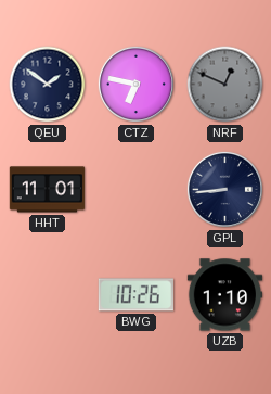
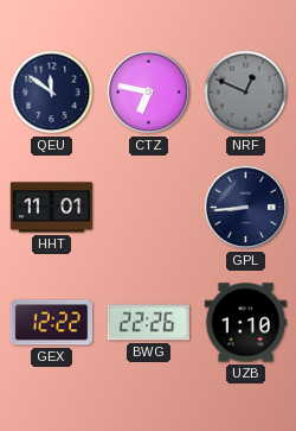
QEU: 1:51 -> 11:51
GEX: none -> 12:22
BWG: 10:26 -> 22:26
